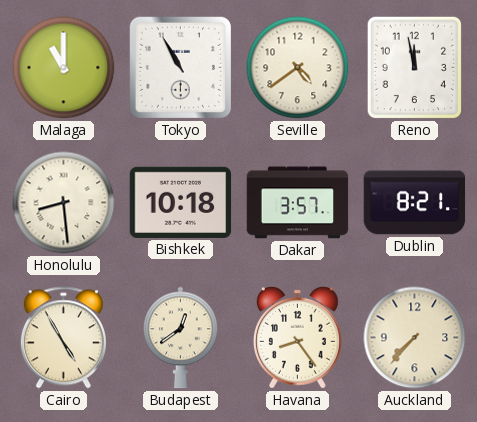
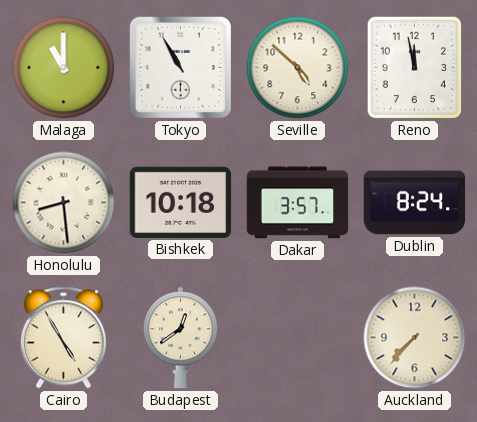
Seville: 4:39 -> 4:52
Dublin: 8:21 -> 8:24
Havana: 8:24 -> none
